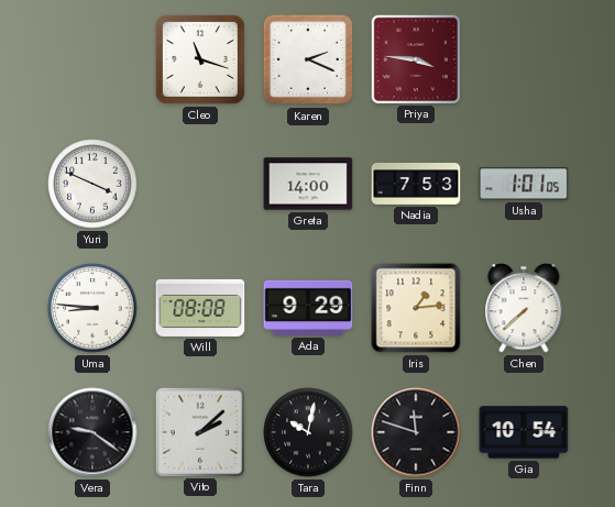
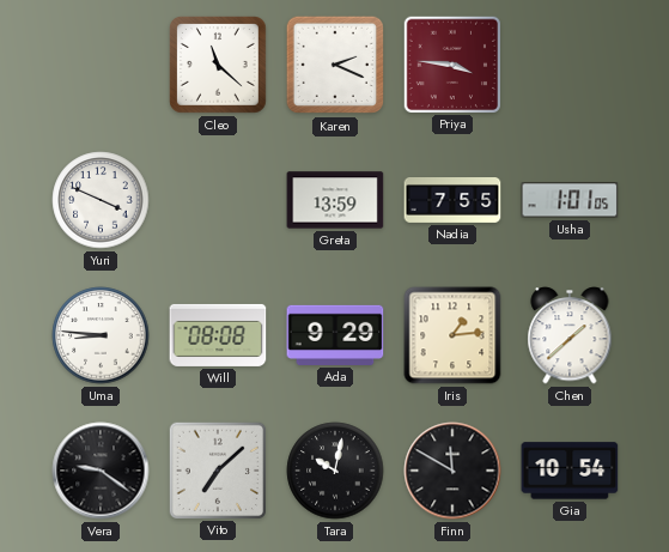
Cleo: 11:18 -> 11:22
Greta: 14:00 -> 13:59
Nadia: 7:53 -> 7:55
Chen: 7:38 -> 1:38
Vito: 2:08 -> 7:08
Finn: 11:48 -> 11:50
